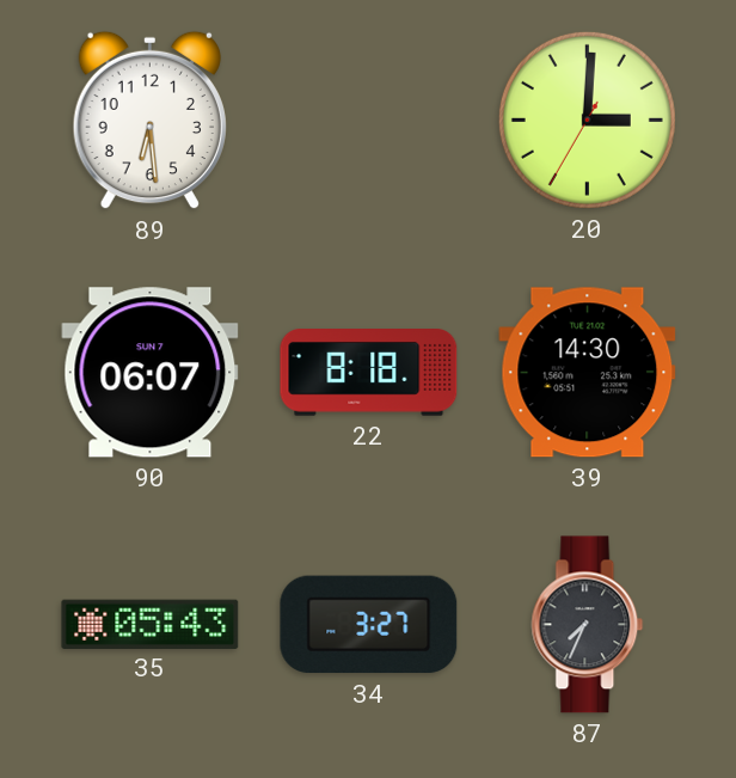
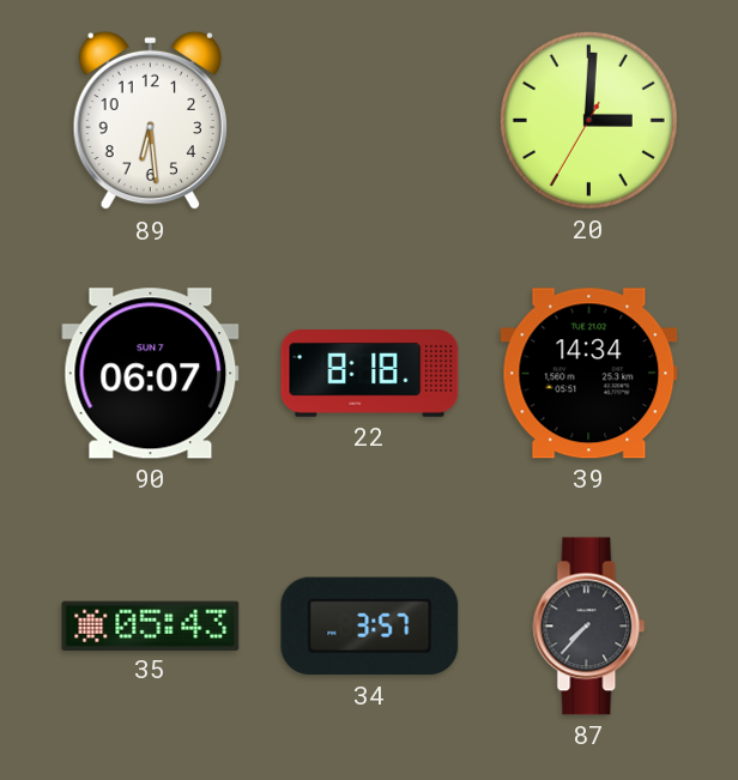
39: 14:30 -> 14:34
34: 3:27 -> 3:57
87: 7:34 -> 7:37
